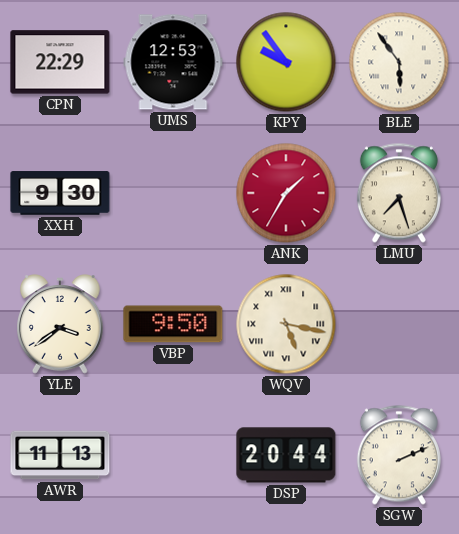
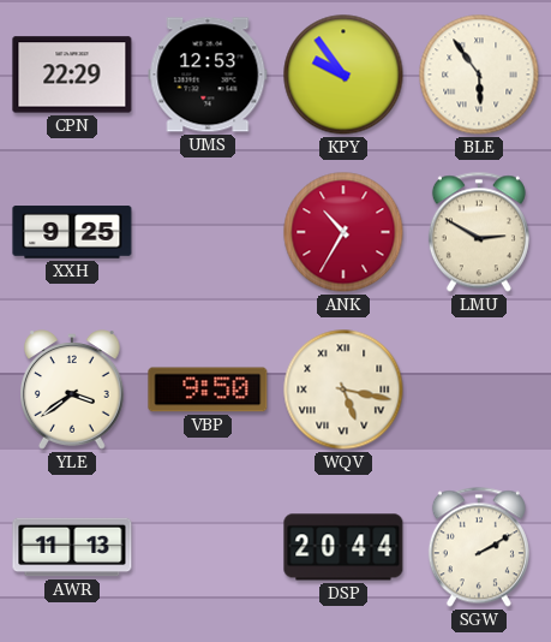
XXH: 9:30 -> 9:25
ANK: 1:35 -> 10:35
LMU: 7:27 -> 2:50
SGW: 2:11 -> 2:10
